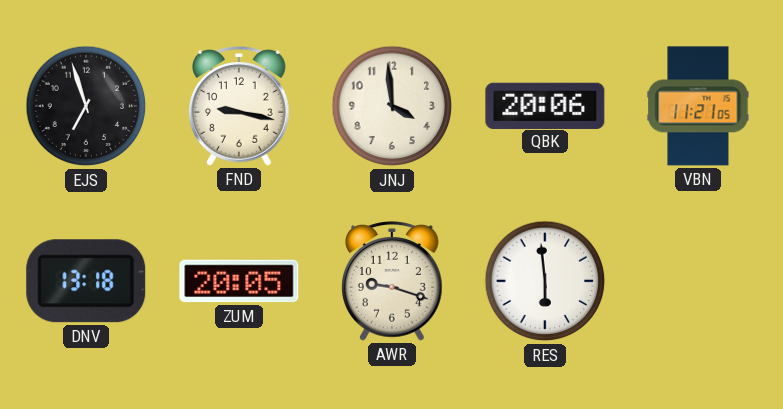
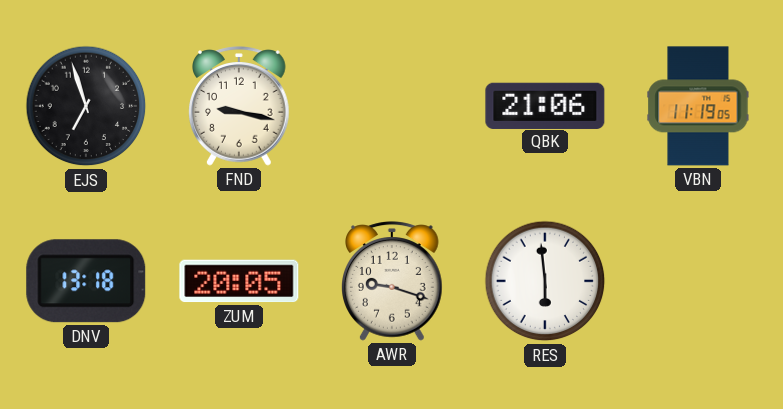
JNJ: 3:59 -> none
QBK: 20:06 -> 21:06
VBN: 11:21 -> 11:19
